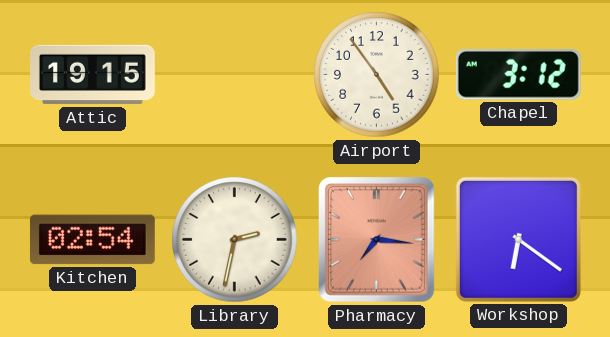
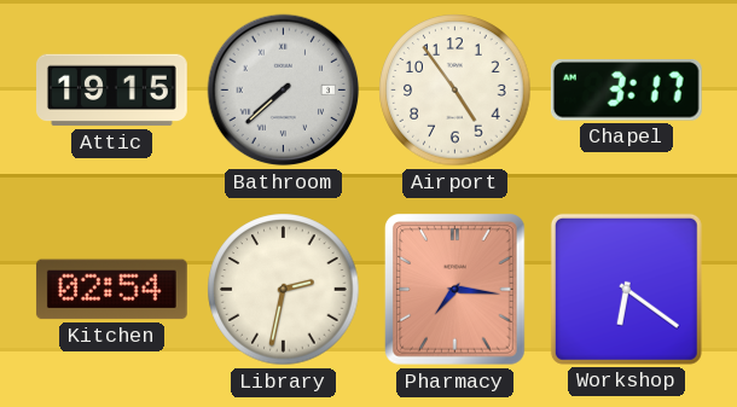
Bathroom: none -> 7:38
Chapel: 3:12 -> 3:17
